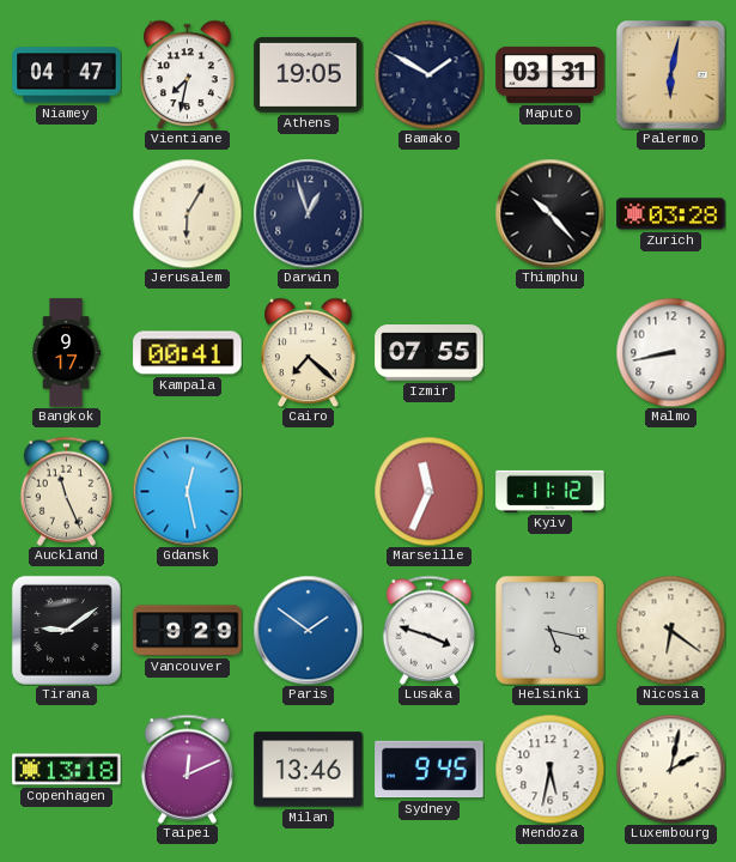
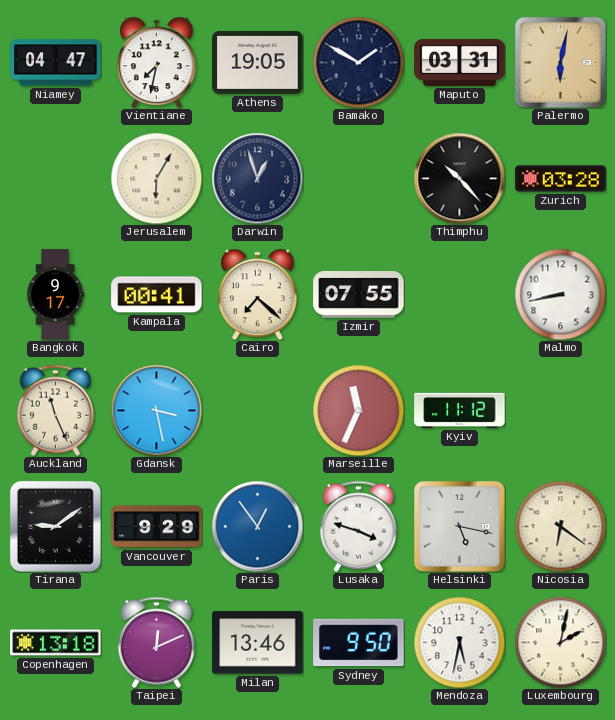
Gdansk: 12:28 -> 3:28
Paris: 1:51 -> 12:54
Sydney: 9:45 -> 9:50
